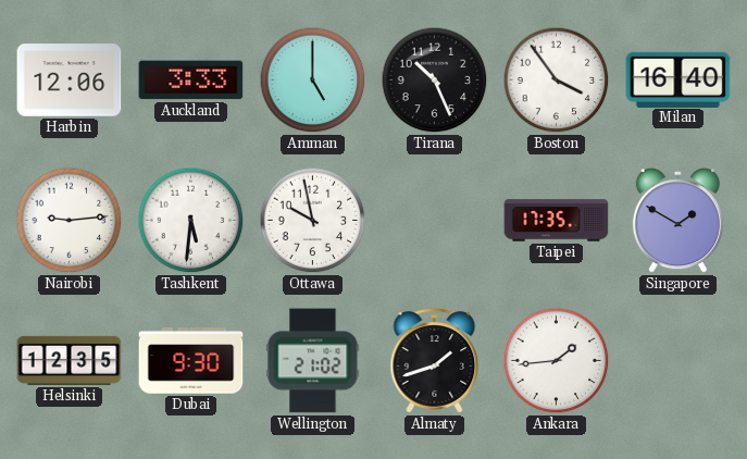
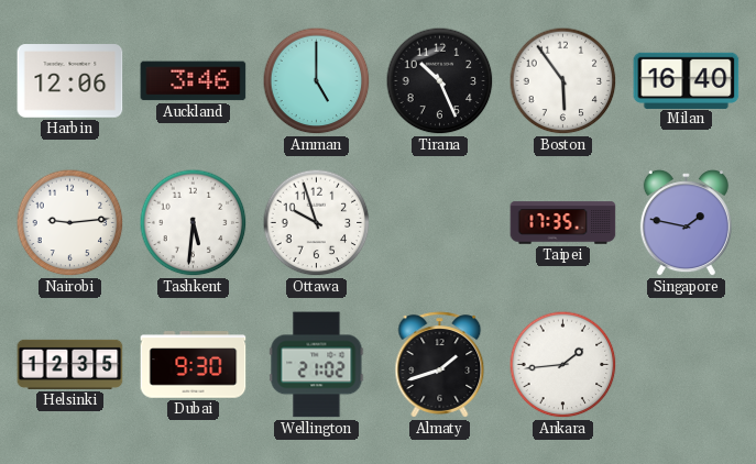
Auckland: 3:33 -> 3:46
Boston: 3:54 -> 5:54
Ottawa: 9:58 -> 9:57
Singapore: 1:50 -> 1:47
